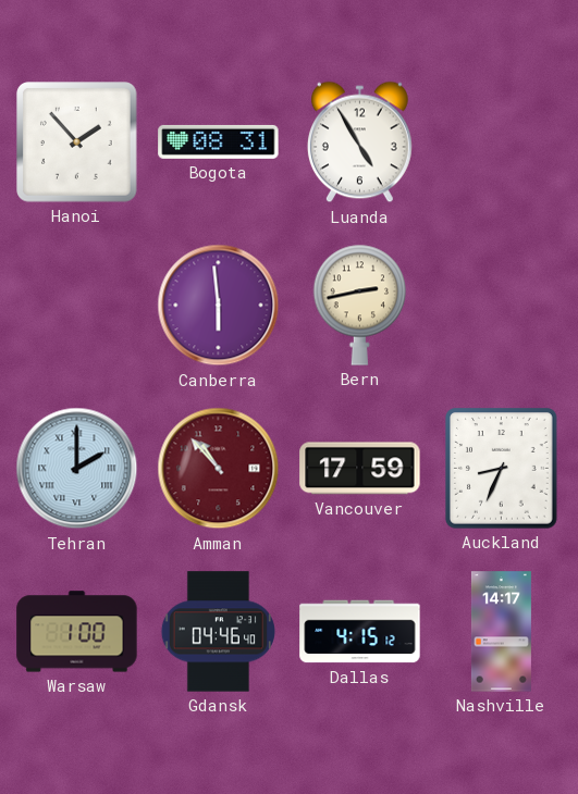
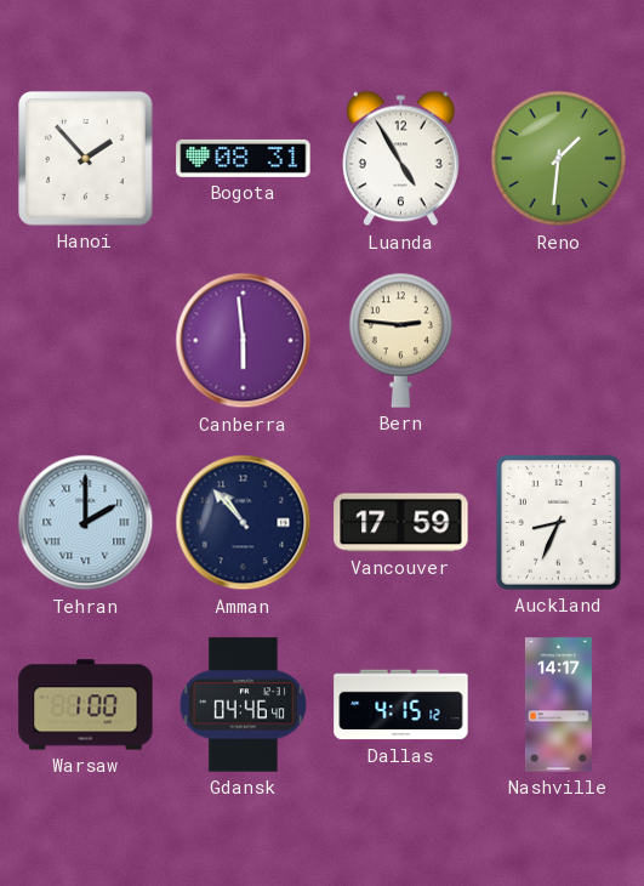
Reno: none -> 1:31
Bern: 2:43 -> 2:46
Amman dial: burgundy -> navy
